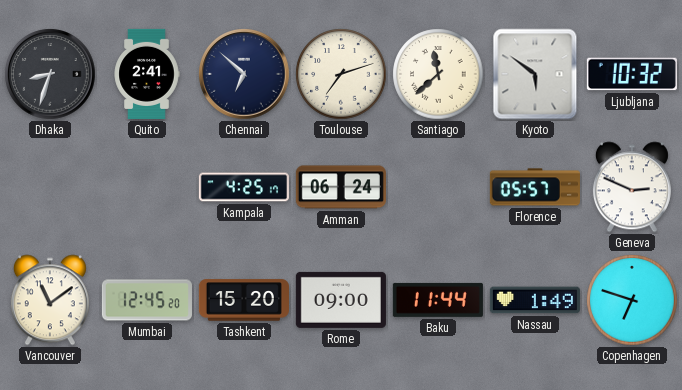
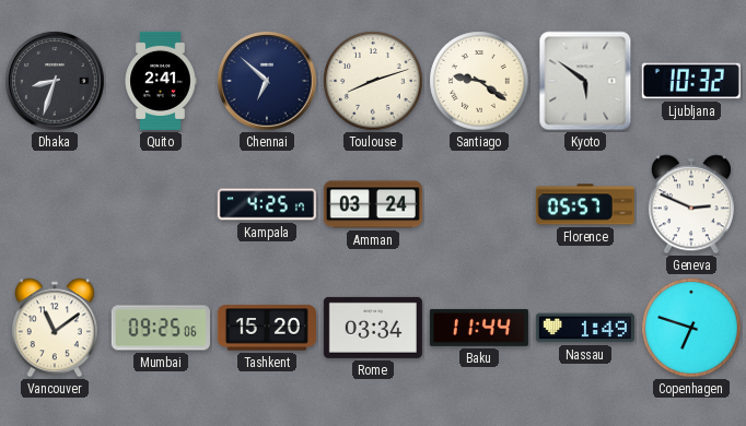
Toulouse: 7:12 -> 8:12
Santiago: 11:38 -> 9:21
Amman: 06:24 -> 03:24
Mumbai: 12:45 -> 09:25
Rome: 09:00 -> 03:34
